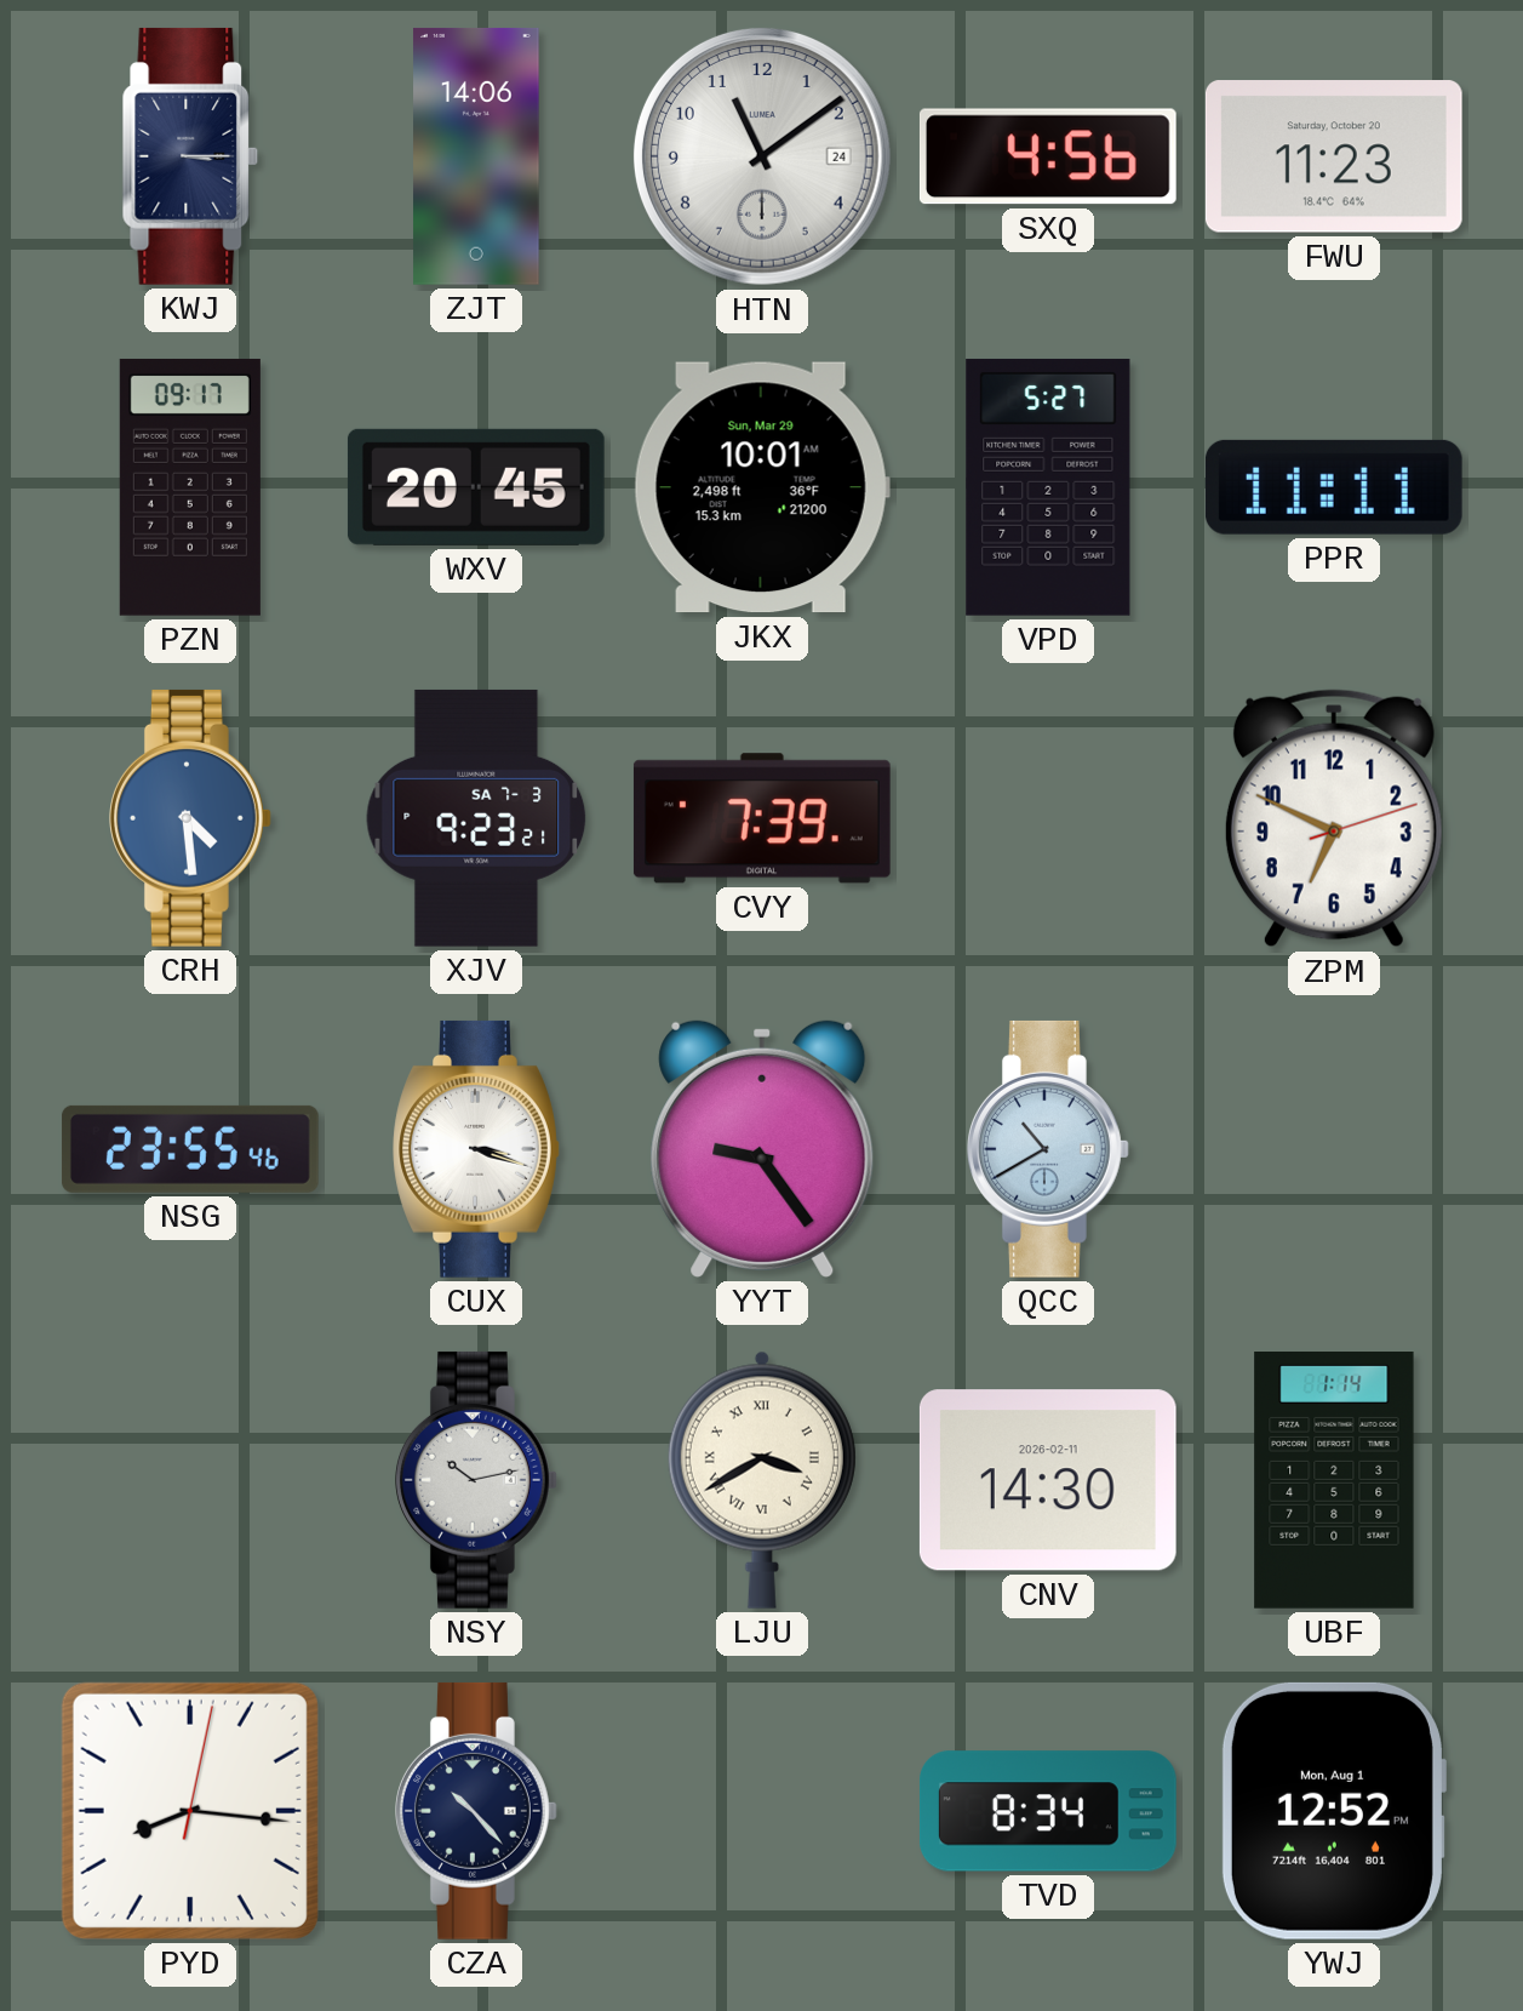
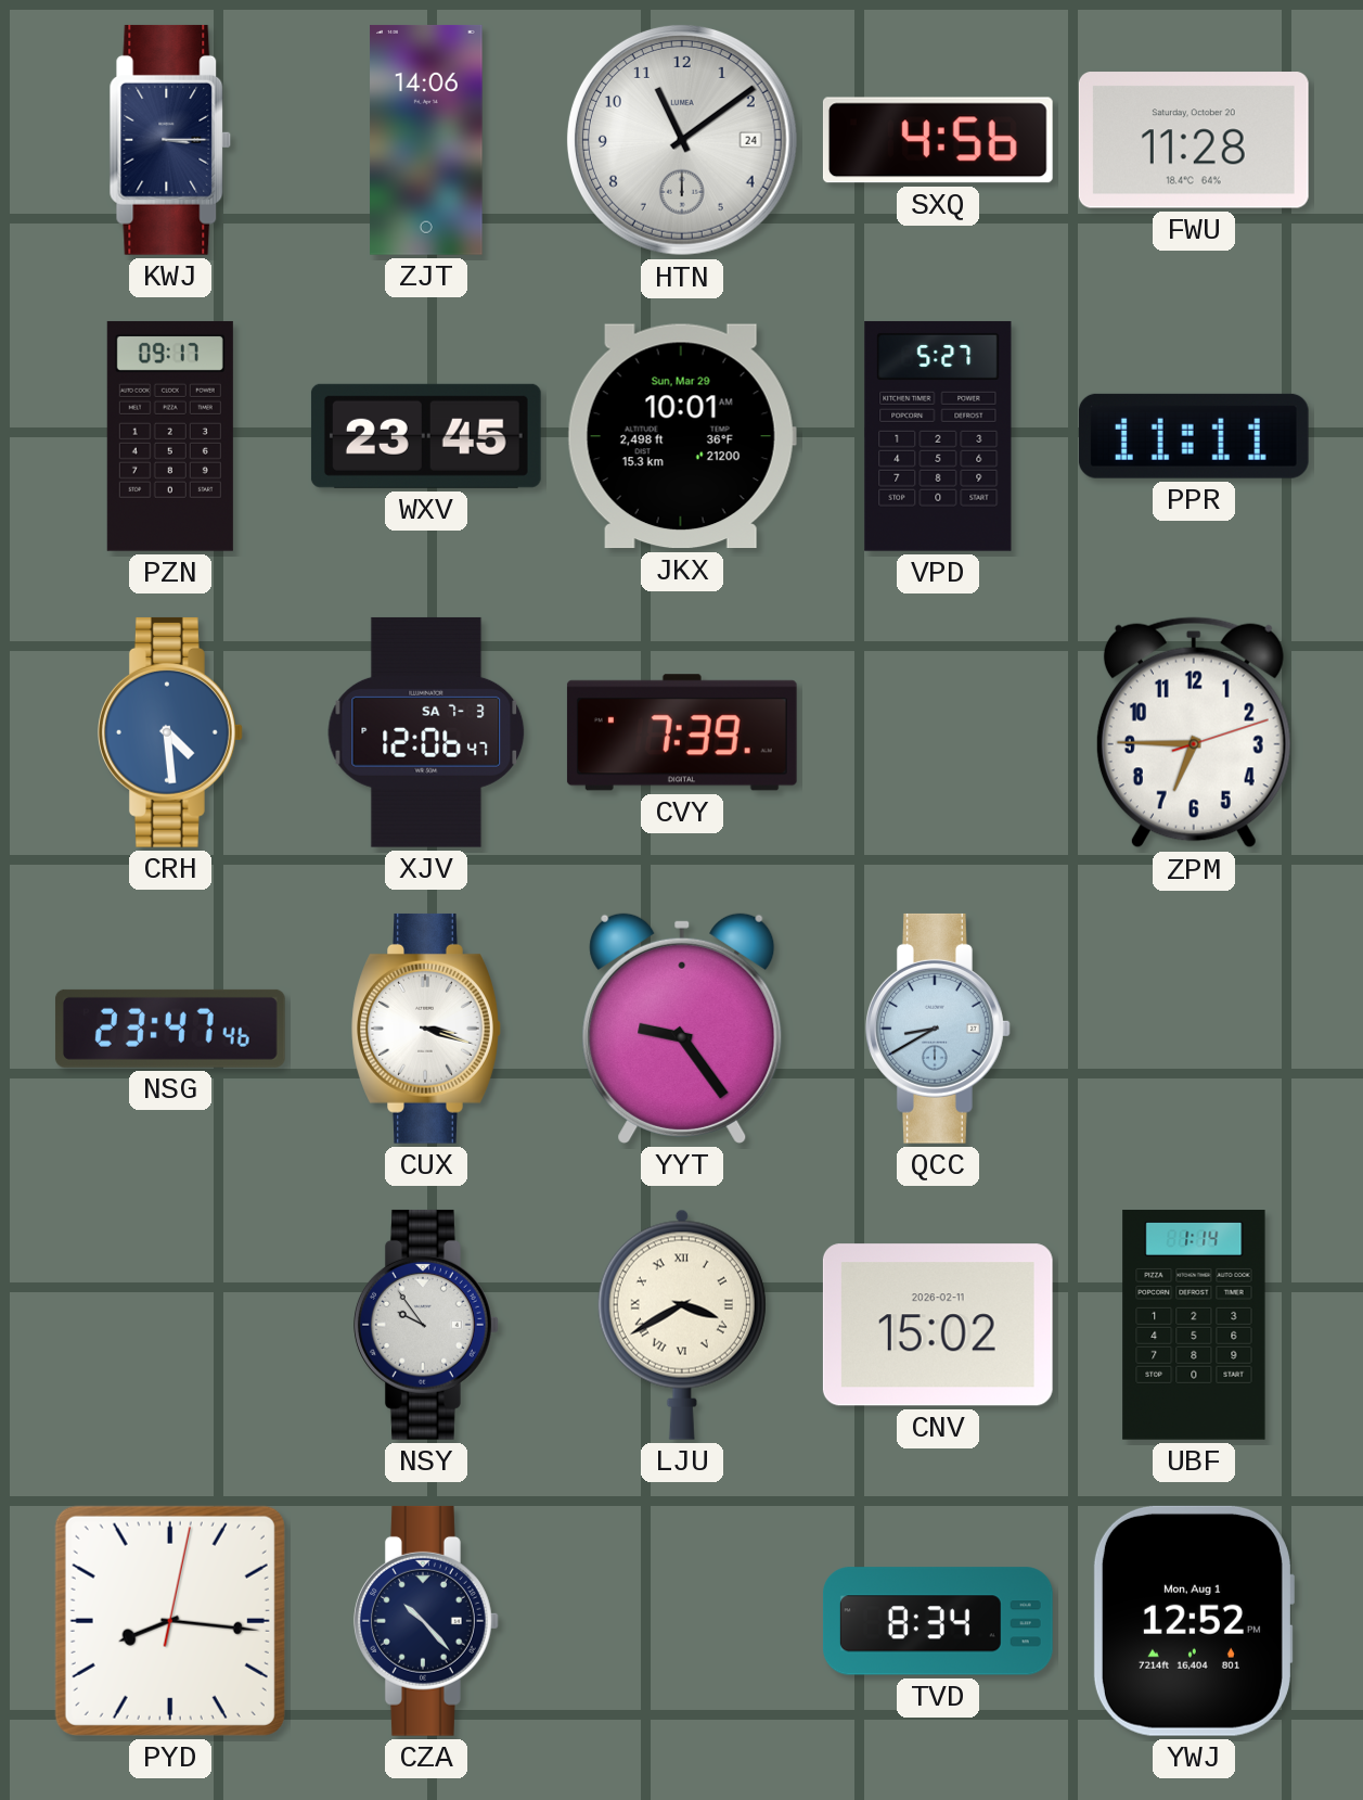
FWU: 11:23 -> 11:28
WXV: 20:45 -> 23:45
XJV: 9:23 -> 12:06
ZPM: 6:49 -> 6:45
NSG: 23:55 -> 23:47
QCC: 10:40 -> 8:40
NSY: 10:13 -> 9:54
CNV: 14:30 -> 15:02
